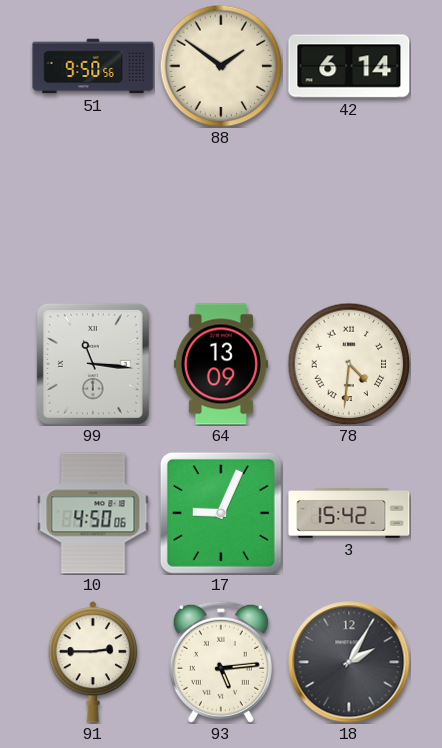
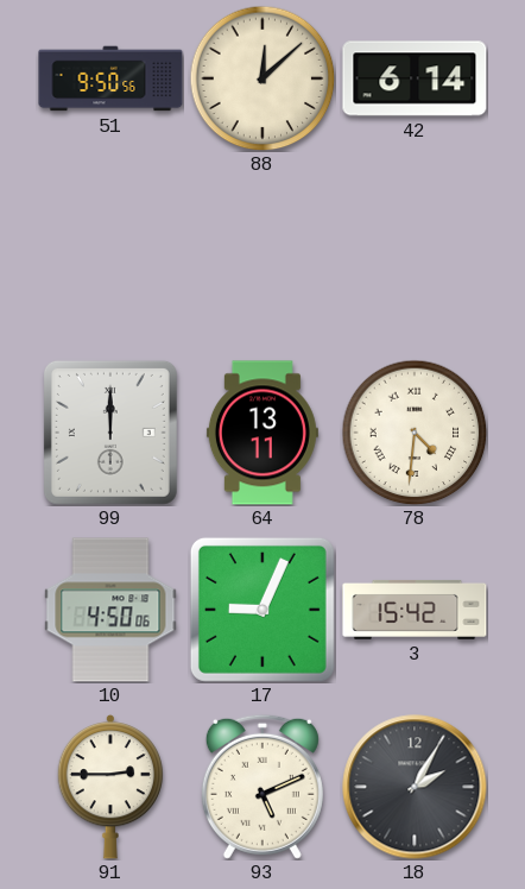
88: 1:51 -> 12:08
99: 11:16 -> 12:00
64: 13:09 -> 13:11
93: 5:14 -> 5:11
